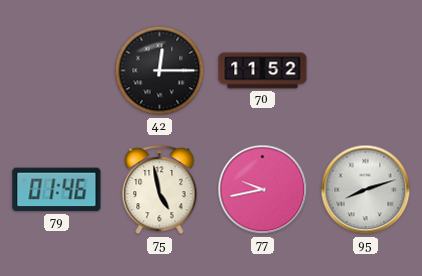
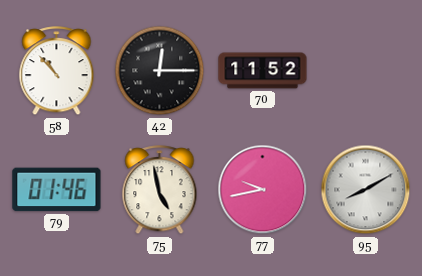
58: none -> 10:53
95: 8:12 -> 8:10
